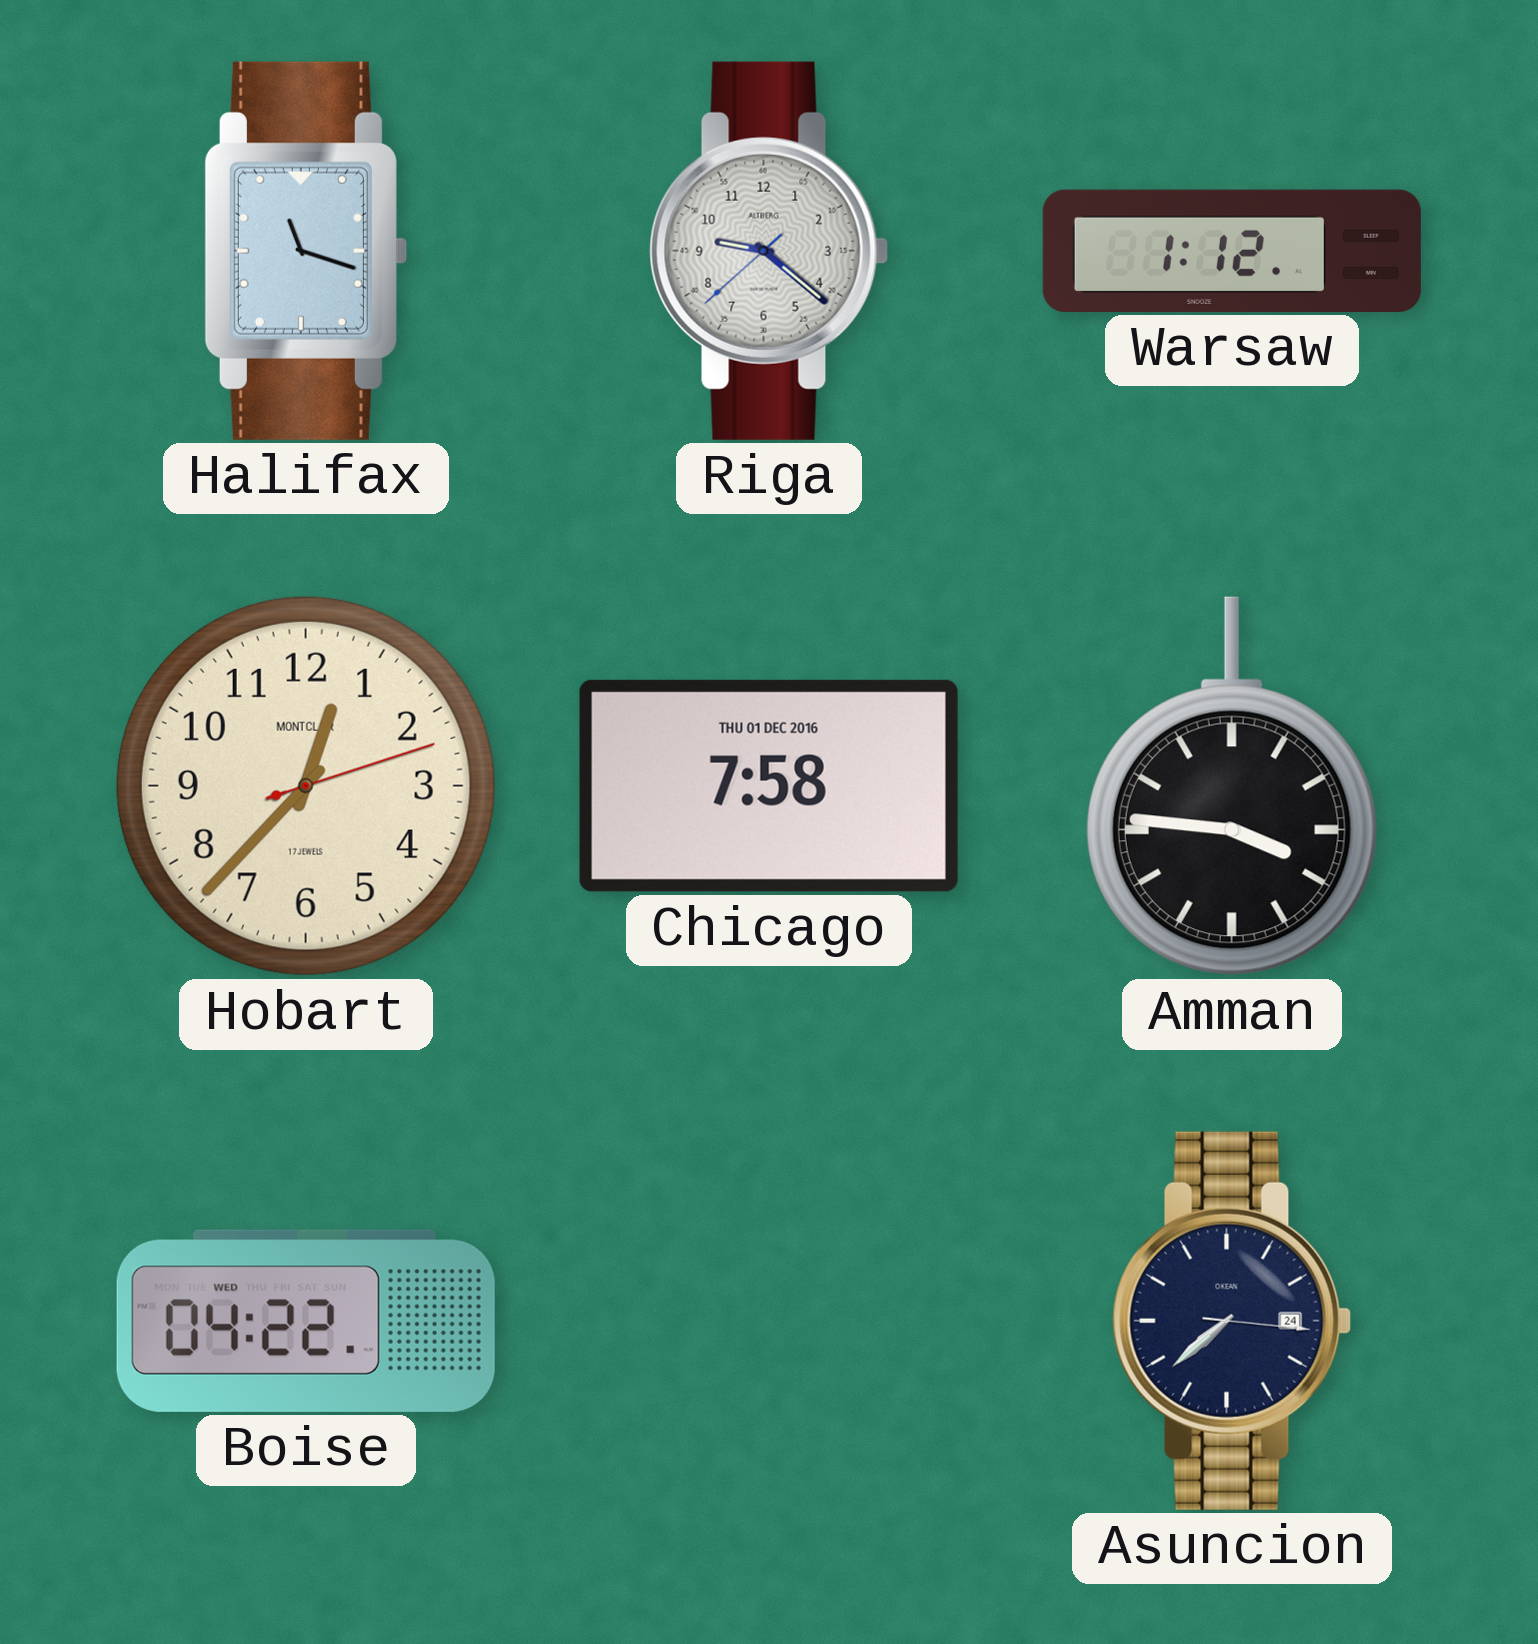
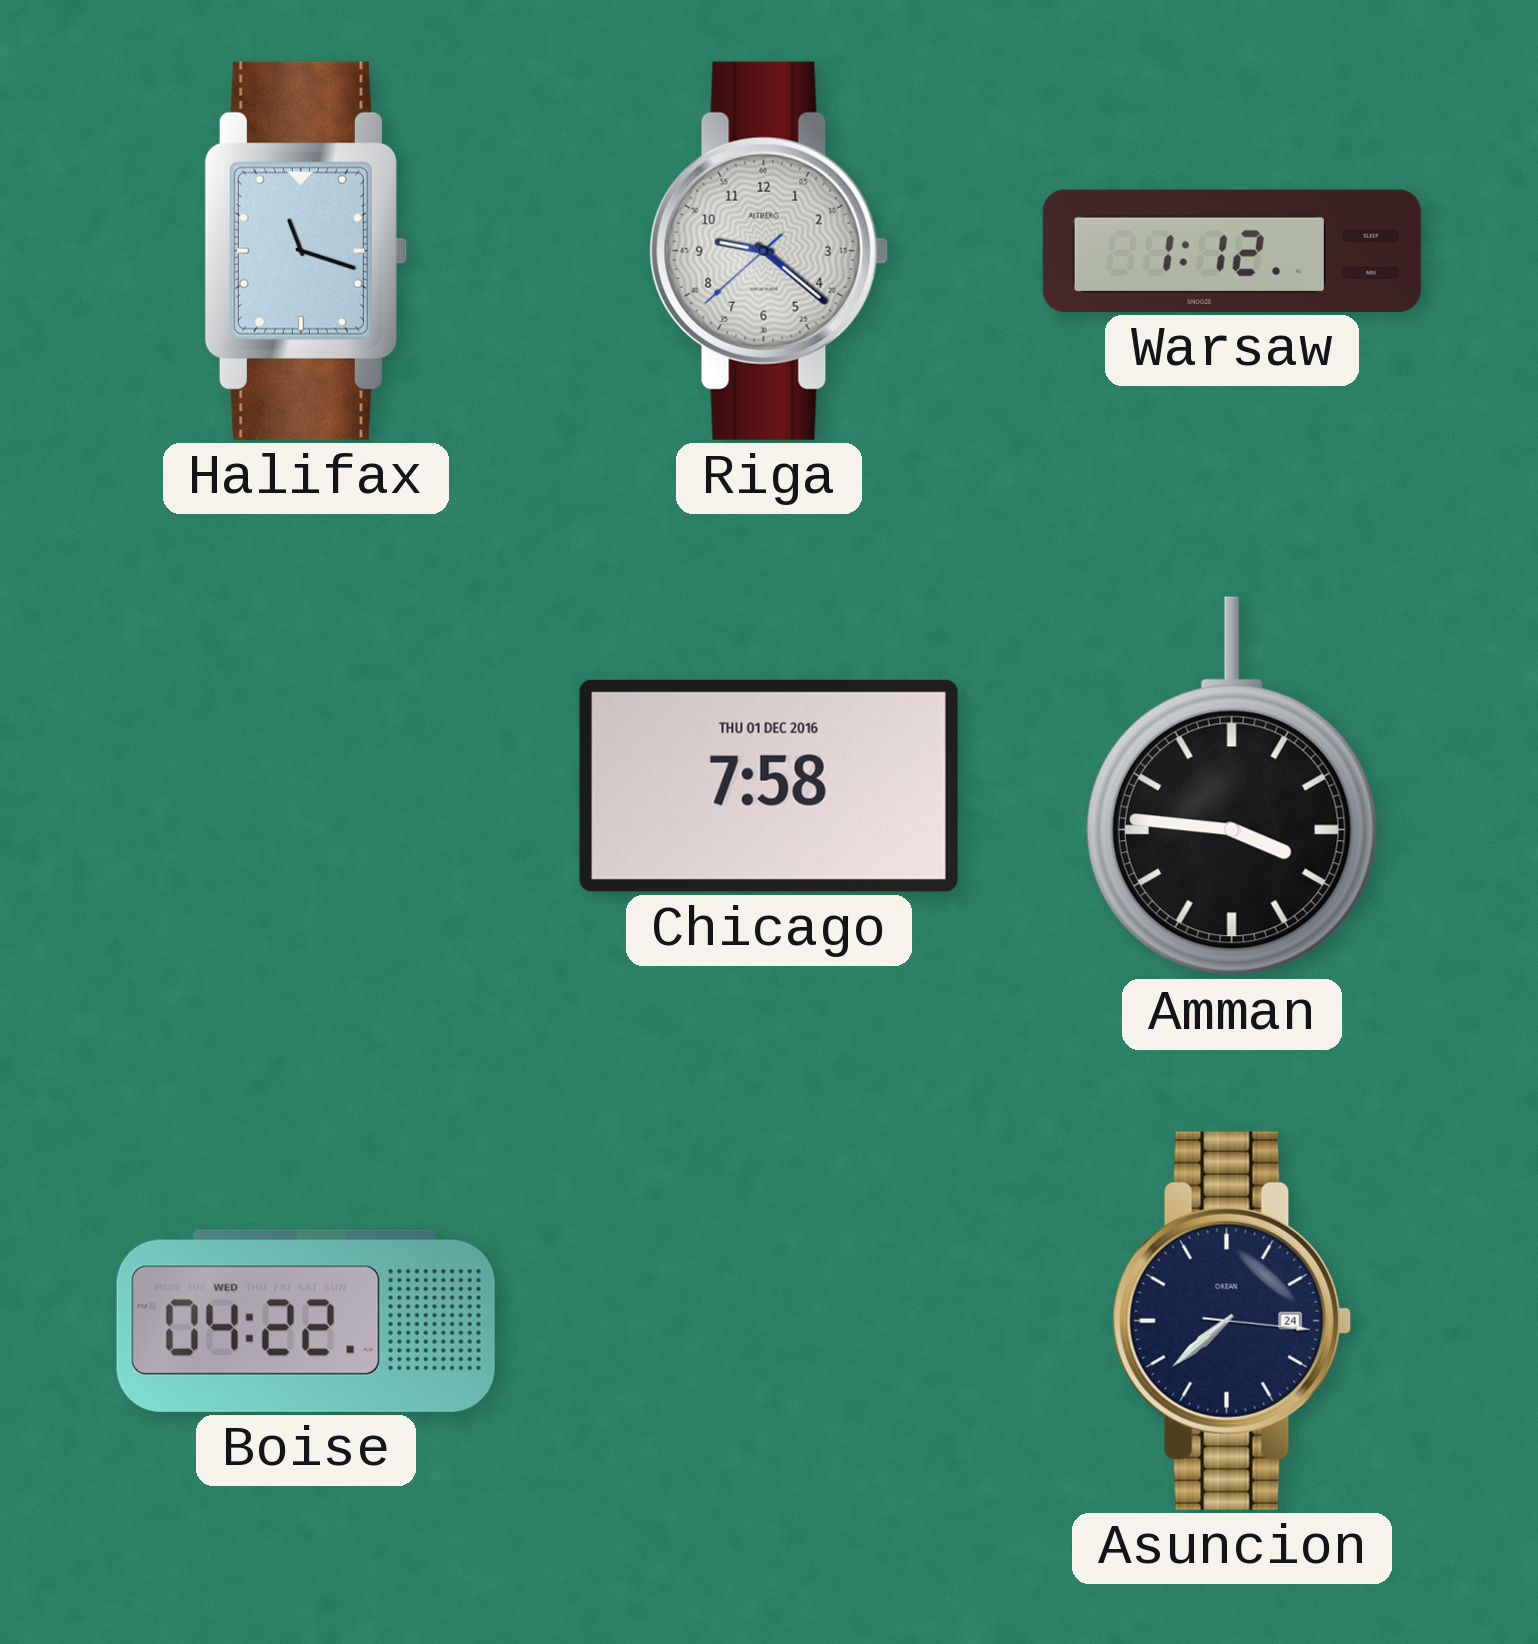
Hobart: 12:37 -> none
